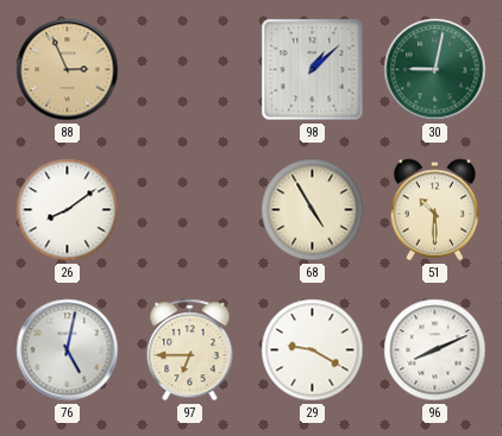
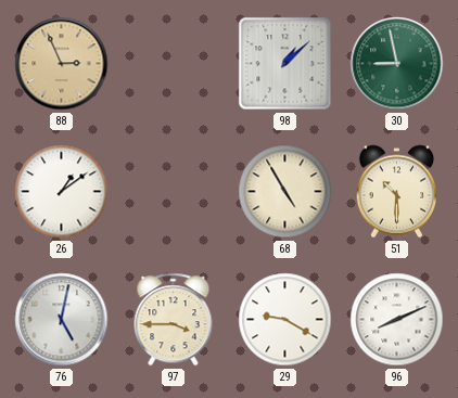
30: 9:02 -> 8:58
26: 8:09 -> 1:09
97: 6:45 -> 3:45
